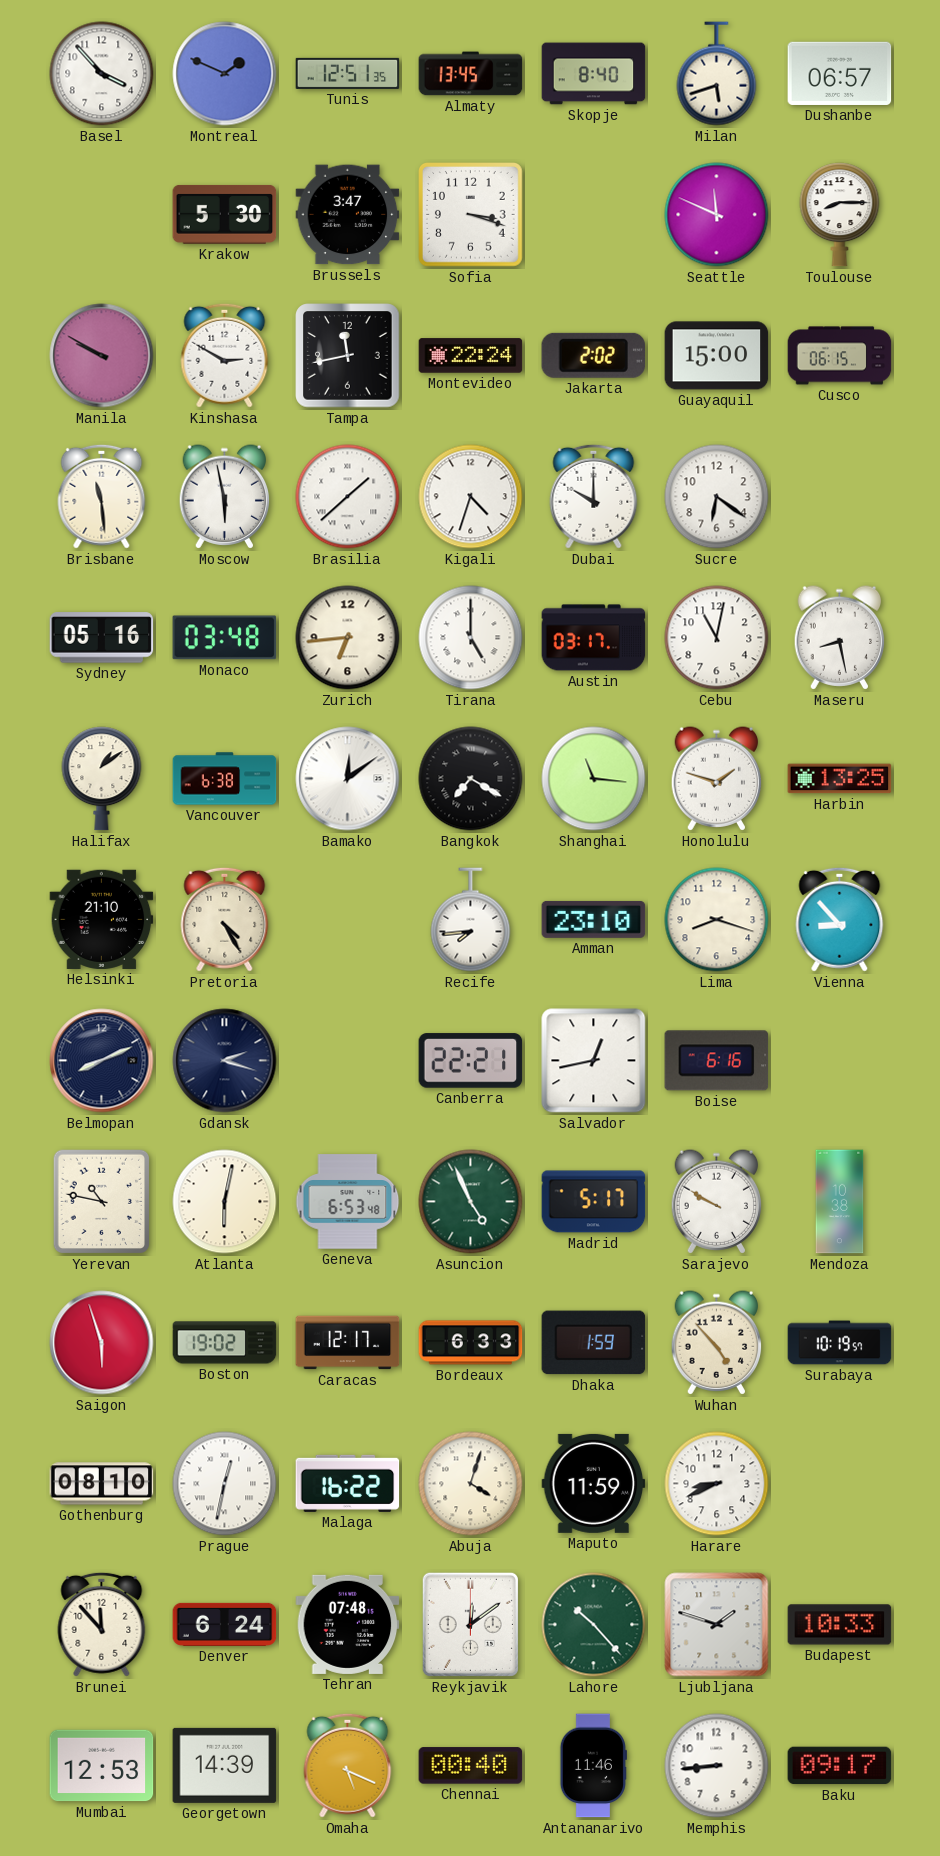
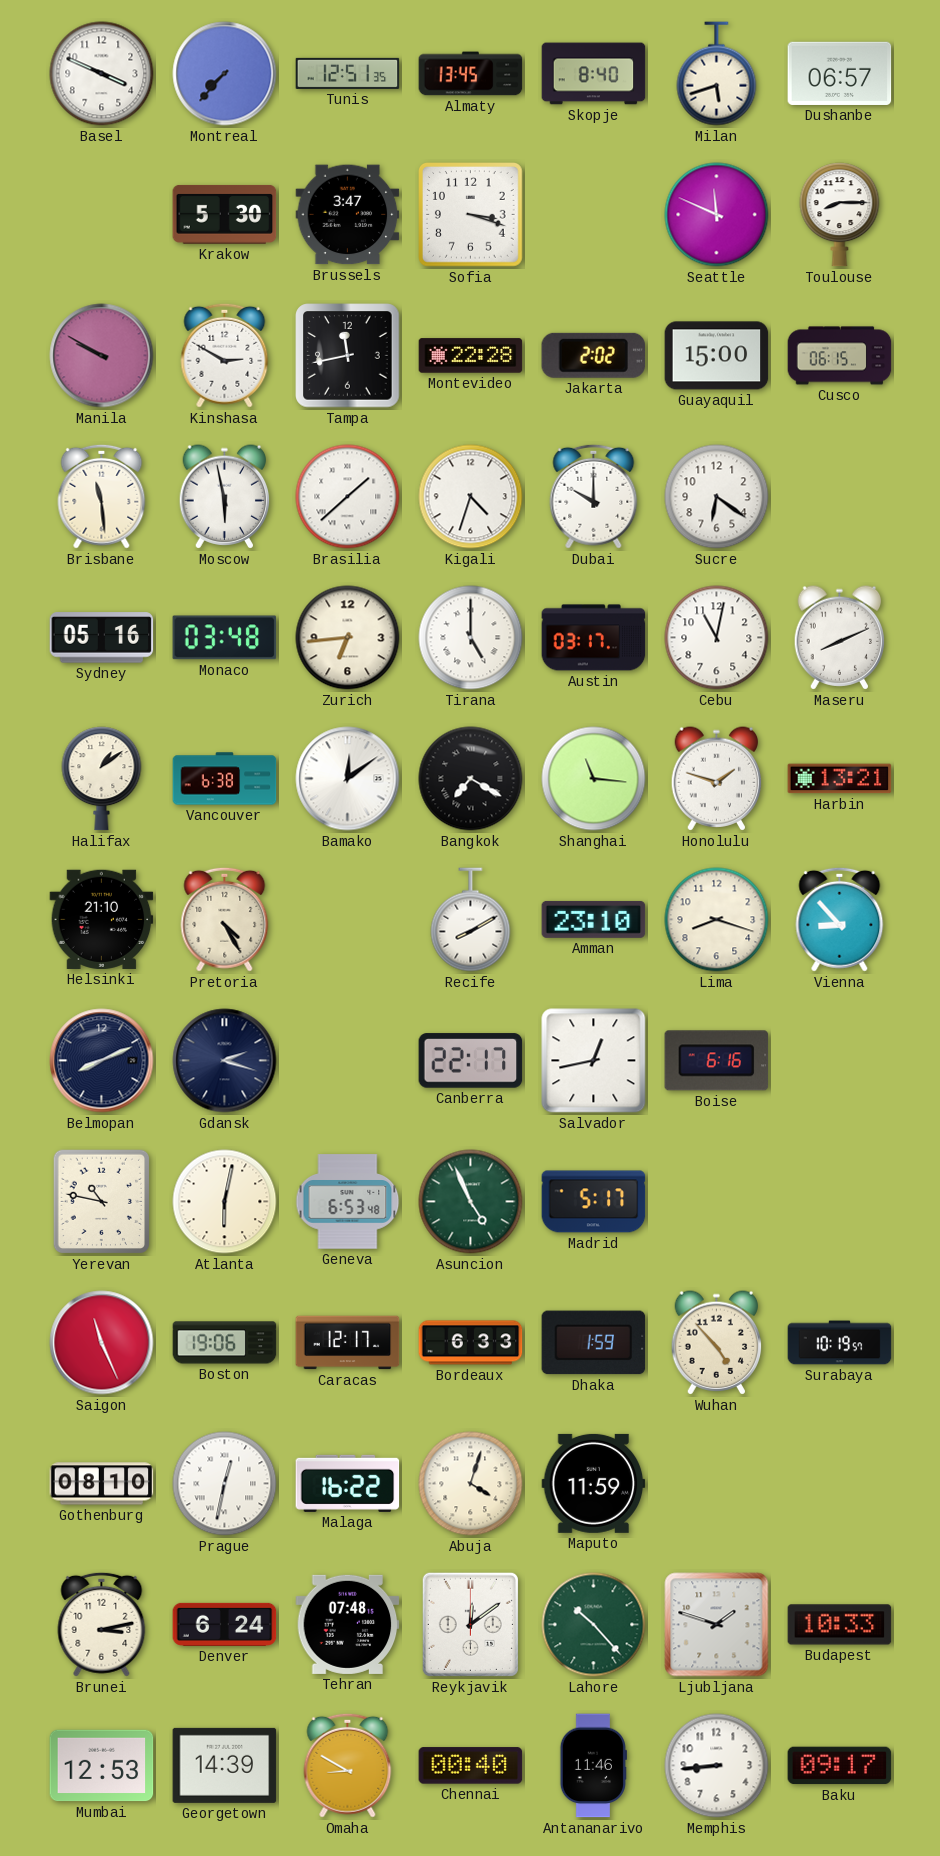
Basel: 3:53 -> 3:49
Montreal: 1:49 -> 7:37
Montevideo: 22:24 -> 22:28
Maseru: 8:28 -> 8:11
Harbin: 13:25 -> 13:21
Recife: 7:44 -> 8:10
Canberra: 22:21 -> 22:17
Sarajevo: 9:50 -> none
Mendoza: 10:38 -> none
Saigon: 5:57 -> 11:26
Boston: 19:02 -> 19:06
Harare: 8:41 -> none
Brunei: 11:53 -> 3:13
Omaha: 5:19 -> 8:50
